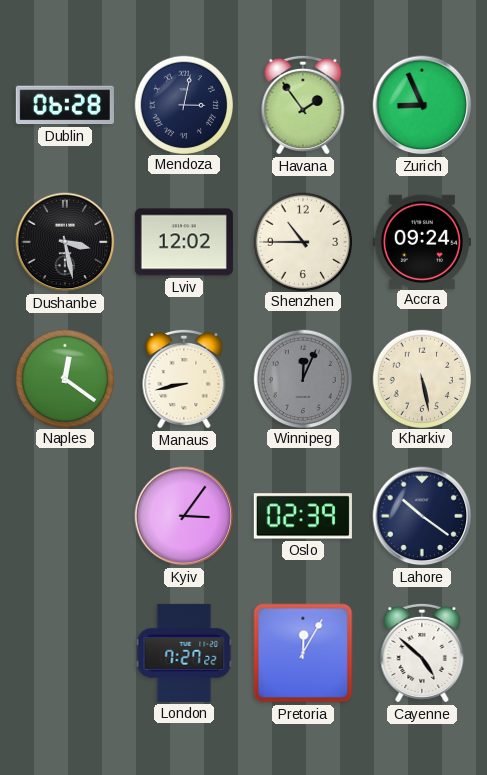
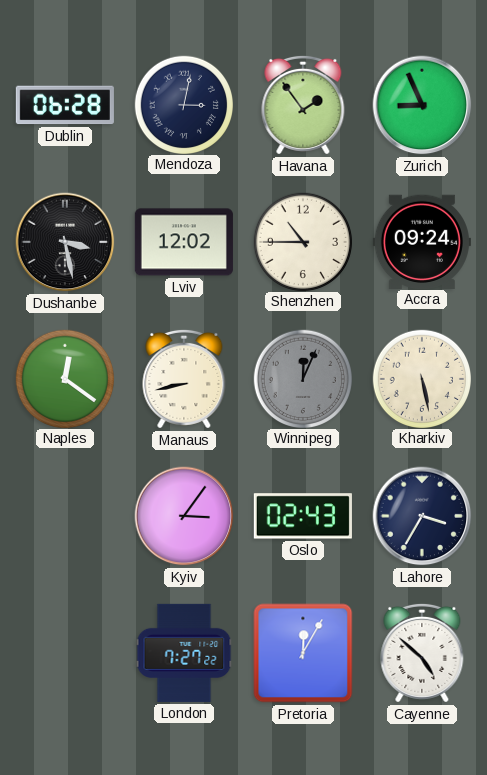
Oslo: 02:39 -> 02:43
Lahore: 10:21 -> 3:35
